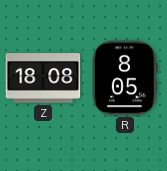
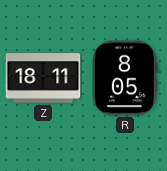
Z: 18:08 -> 18:11
